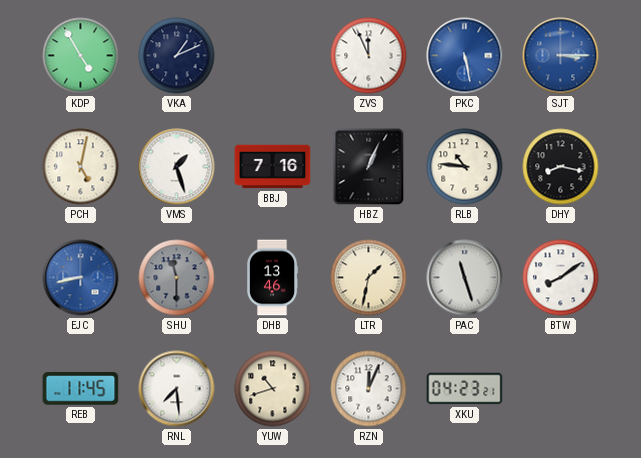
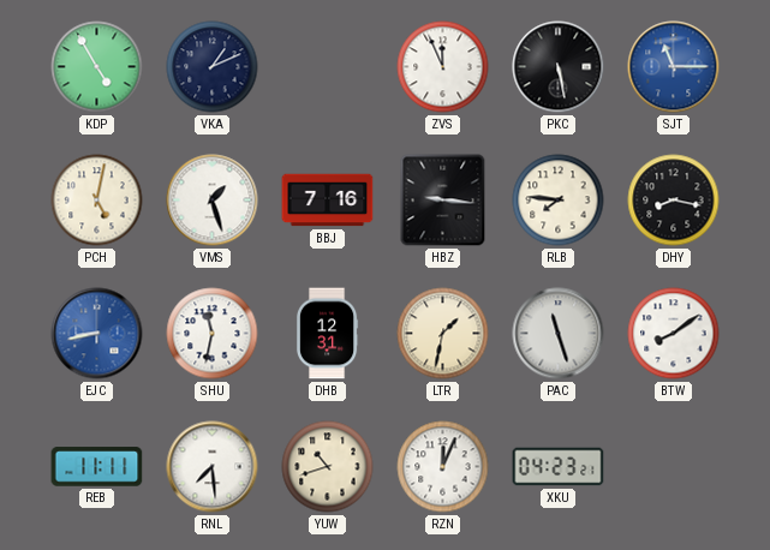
PKC dial: blue -> black
SJT: 3:15 -> 11:15
HBZ: 1:04 -> 9:16
RLB: 10:46 -> 7:46
SHU: 11:30 -> 11:32
SHU dial: grey -> white
DHB: 13:46 -> 12:31
REB: 11:45 -> 11:11
